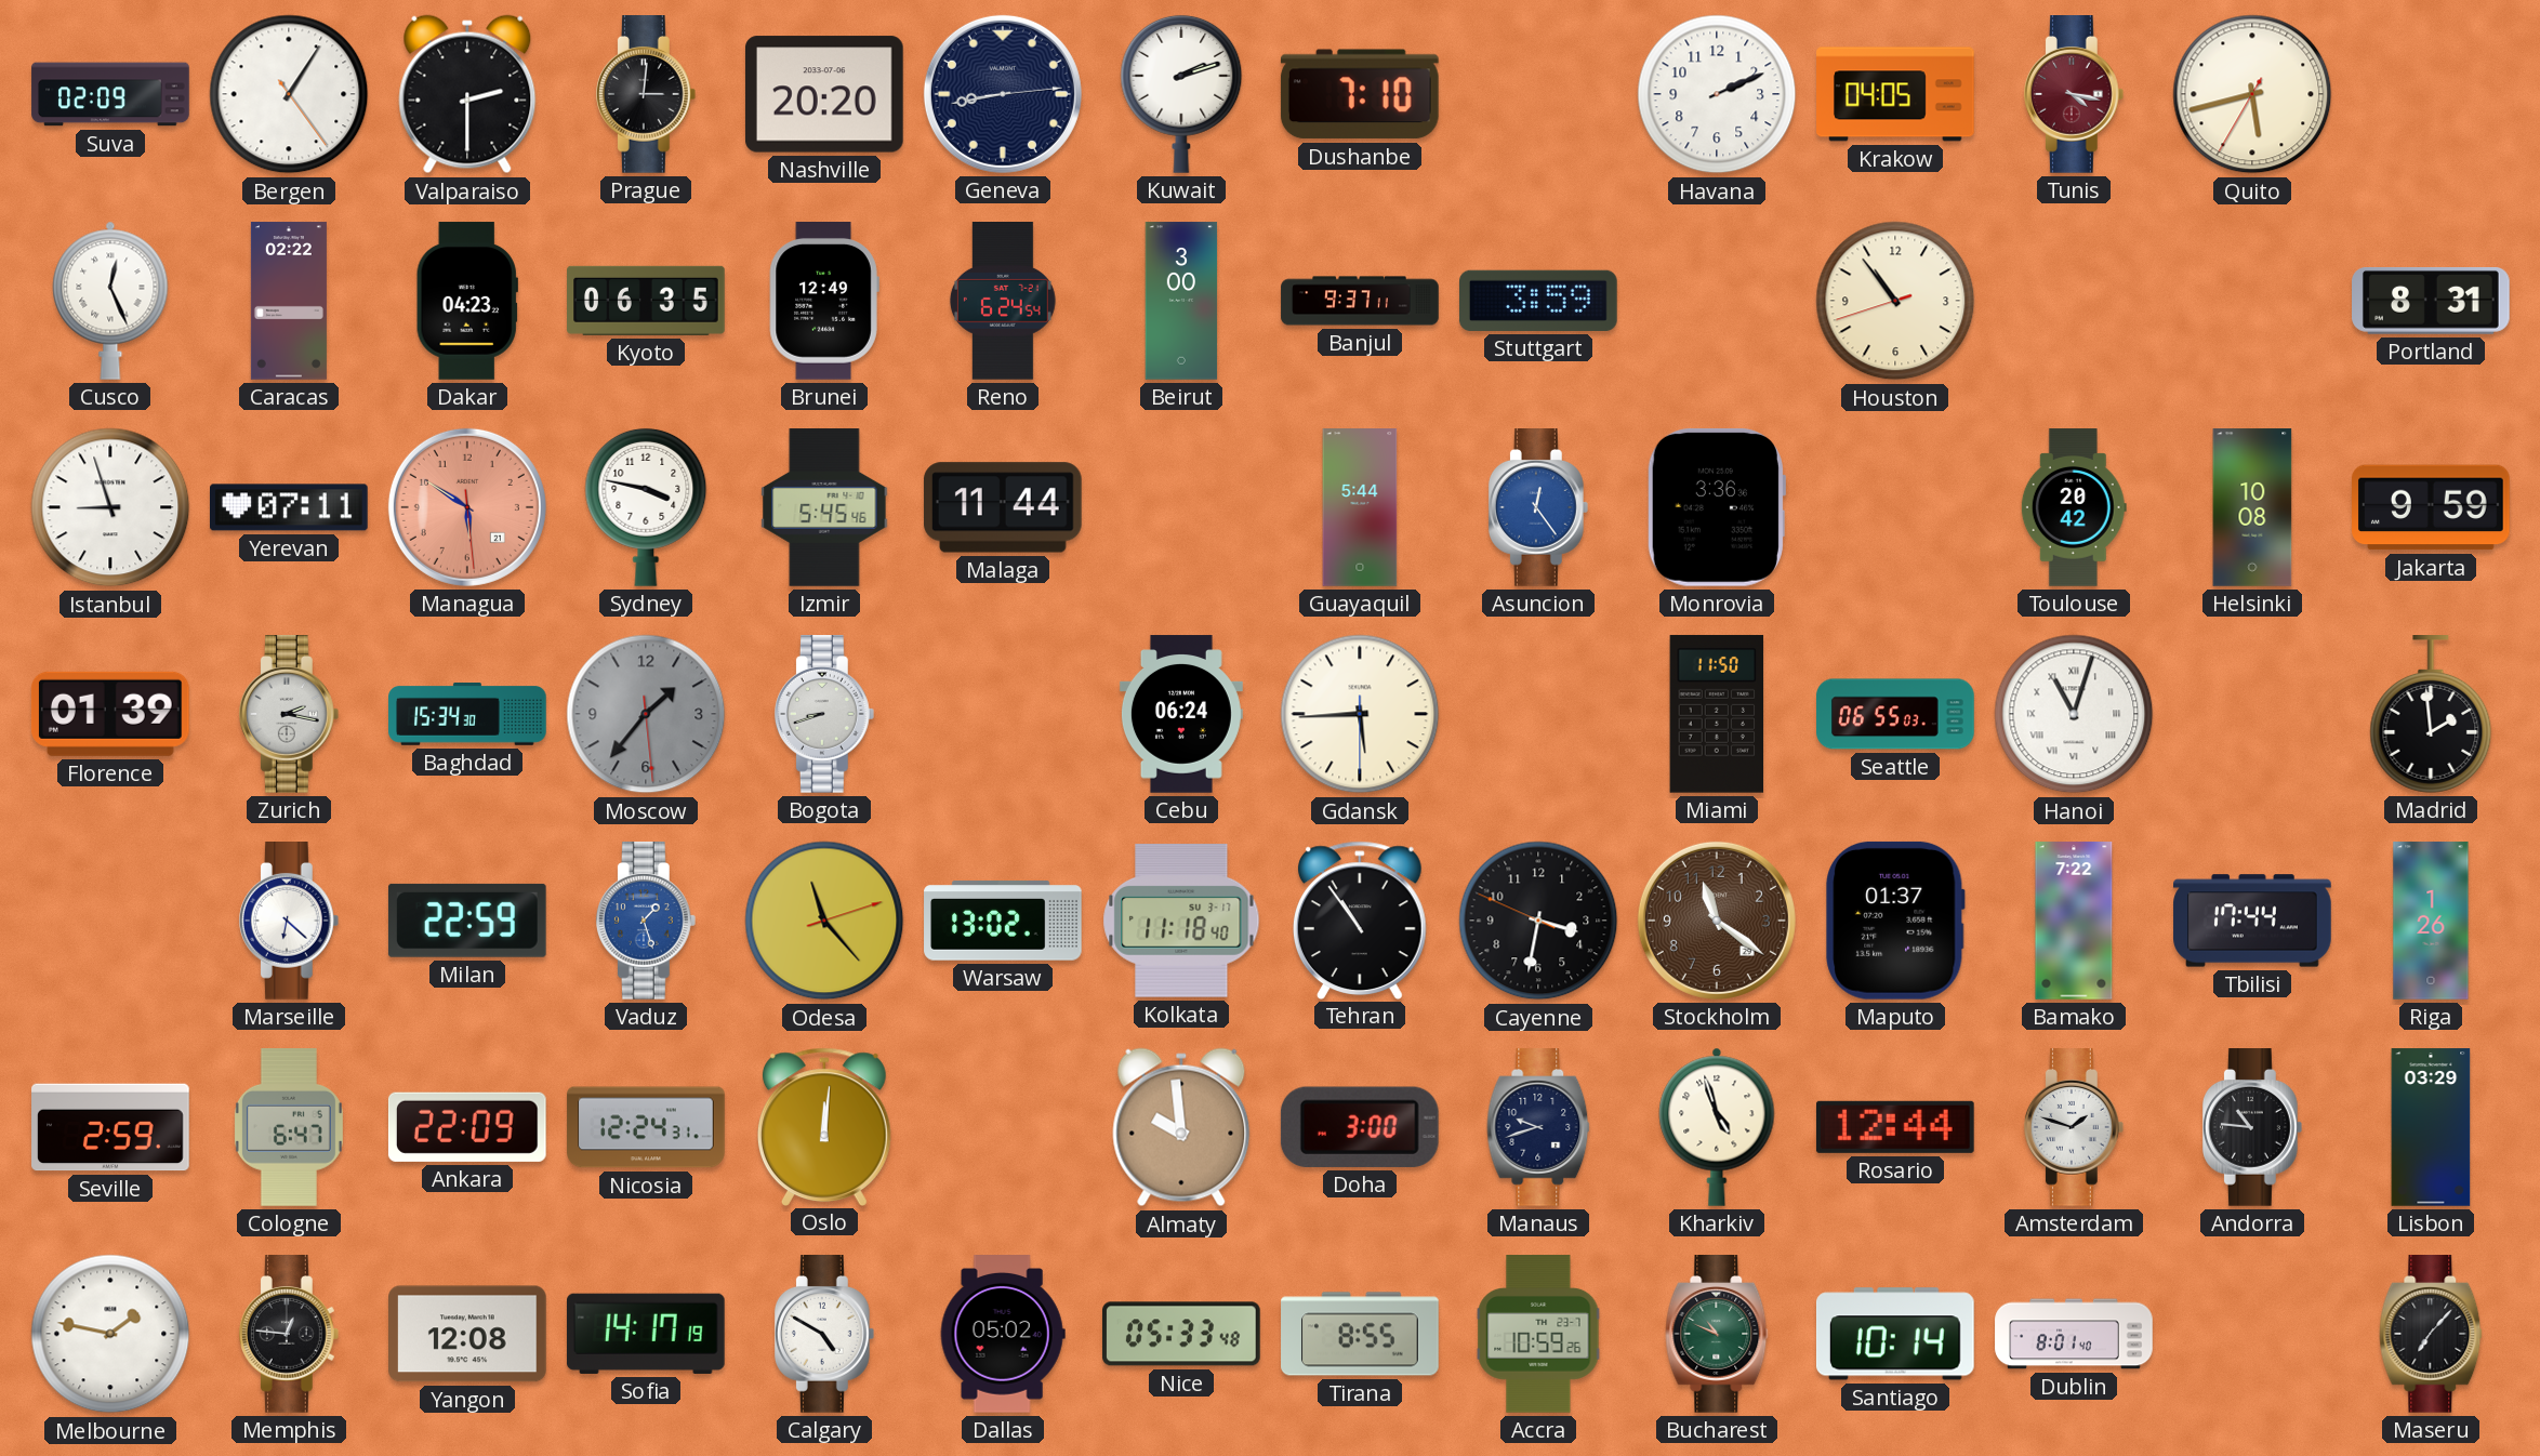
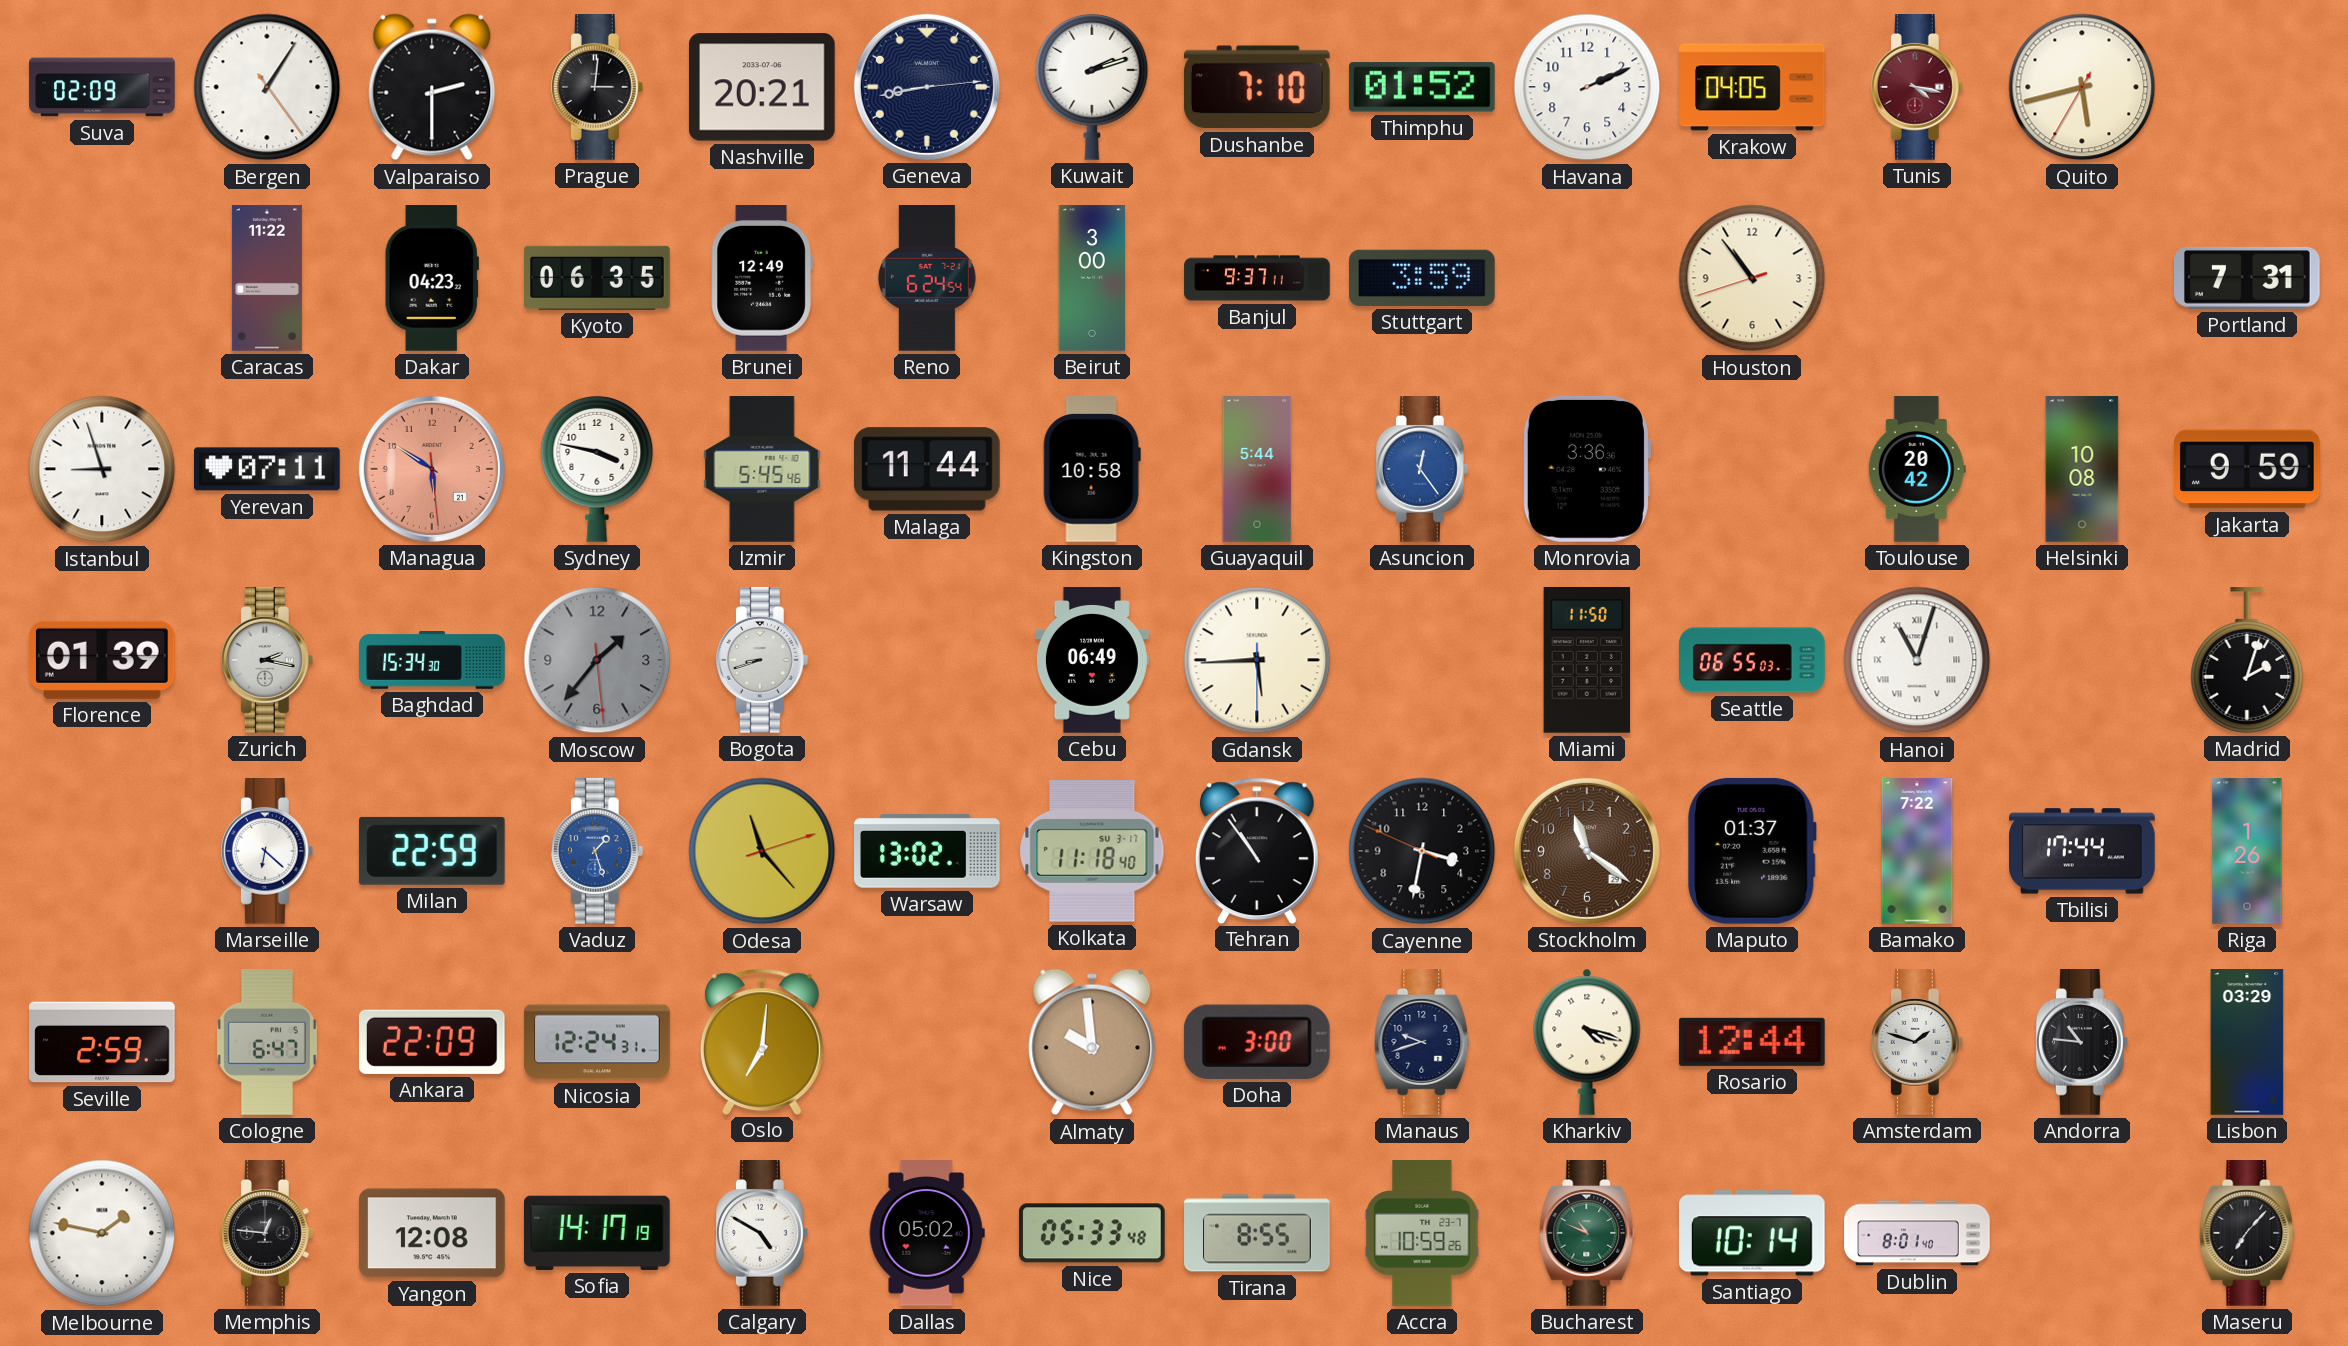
Nashville: 20:20 -> 20:21
Thimphu: none -> 01:52
Cusco: 12:26 -> none
Caracas: 02:22 -> 11:22
Portland: 8:31 -> 7:31
Kingston: none -> 10:58
Cebu: 06:24 -> 06:49
Madrid: 1:59 -> 2:03
Oslo: 12:01 -> 7:01
Kharkiv: 4:57 -> 4:18
